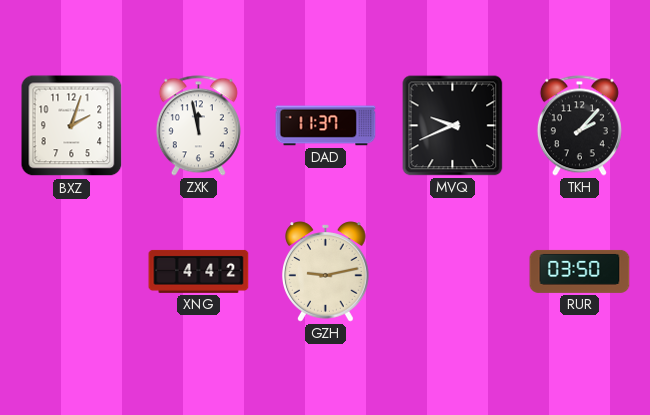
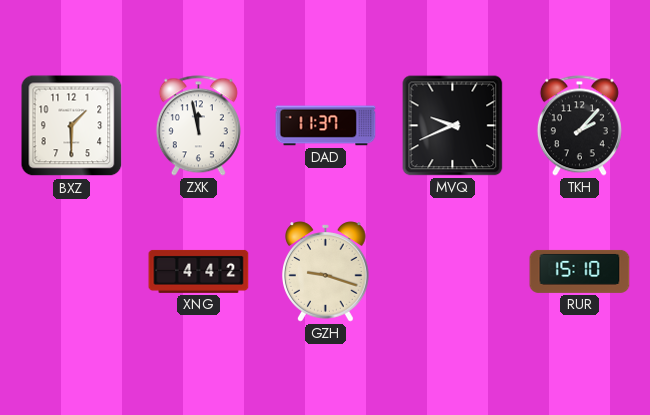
BXZ: 2:03 -> 1:30
GZH: 9:13 -> 9:18
RUR: 03:50 -> 15:10
